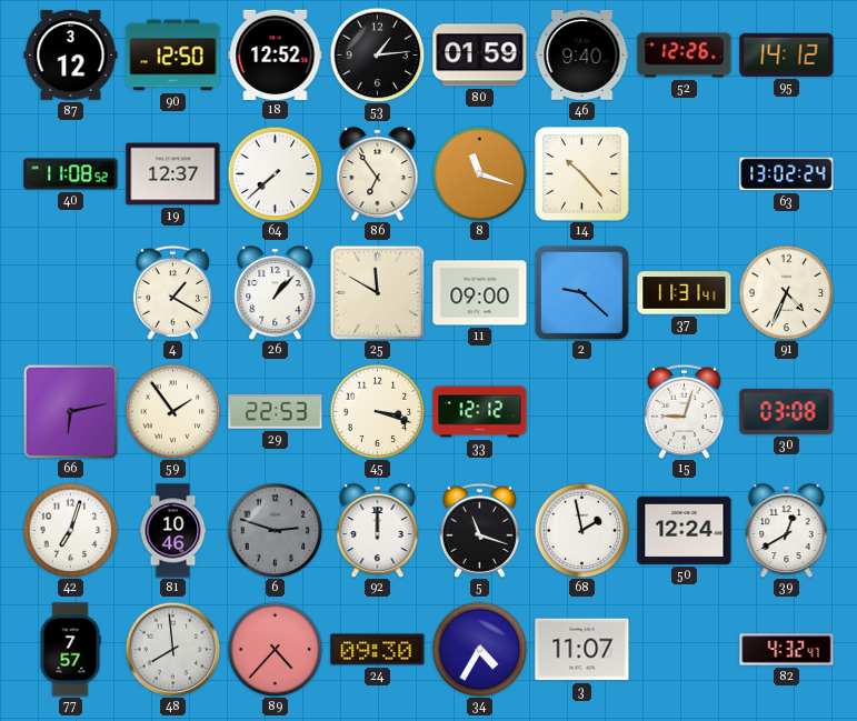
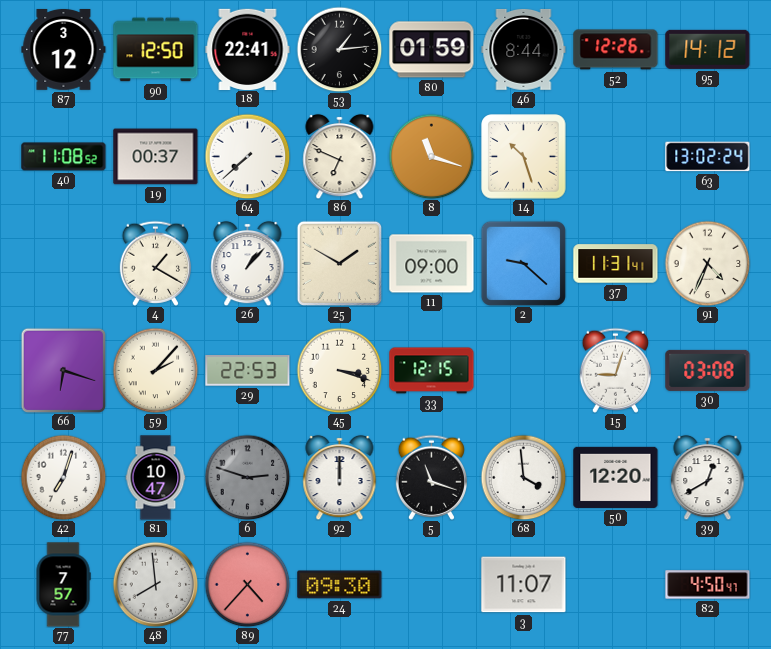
18: 12:52 -> 22:41
46: 9:40 -> 8:44
19: 12:37 -> 00:37
86: 6:54 -> 6:49
14: 10:23 -> 10:27
25: 11:50 -> 1:50
66: 6:13 -> 6:18
59: 1:54 -> 2:07
33: 12:12 -> 12:15
81: 10:46 -> 10:47
68: 1:58 -> 3:59
50: 12:24 -> 12:20
34: 4:35 -> none
82: 4:32 -> 4:50
